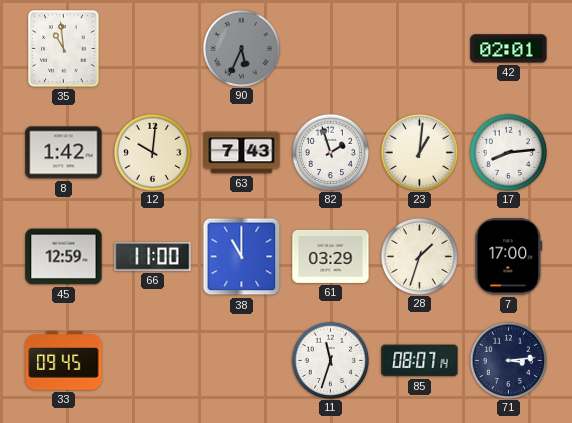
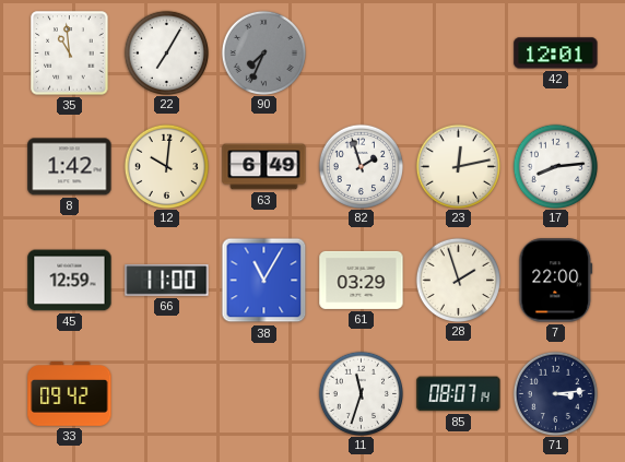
22: none -> 7:05
90: 5:34 -> 7:34
42: 02:01 -> 12:01
63: 7:43 -> 6:49
23: 1:01 -> 12:13
38: 11:00 -> 11:05
28: 1:33 -> 1:57
7: 17:00 -> 22:00
33: 09:45 -> 09:42
